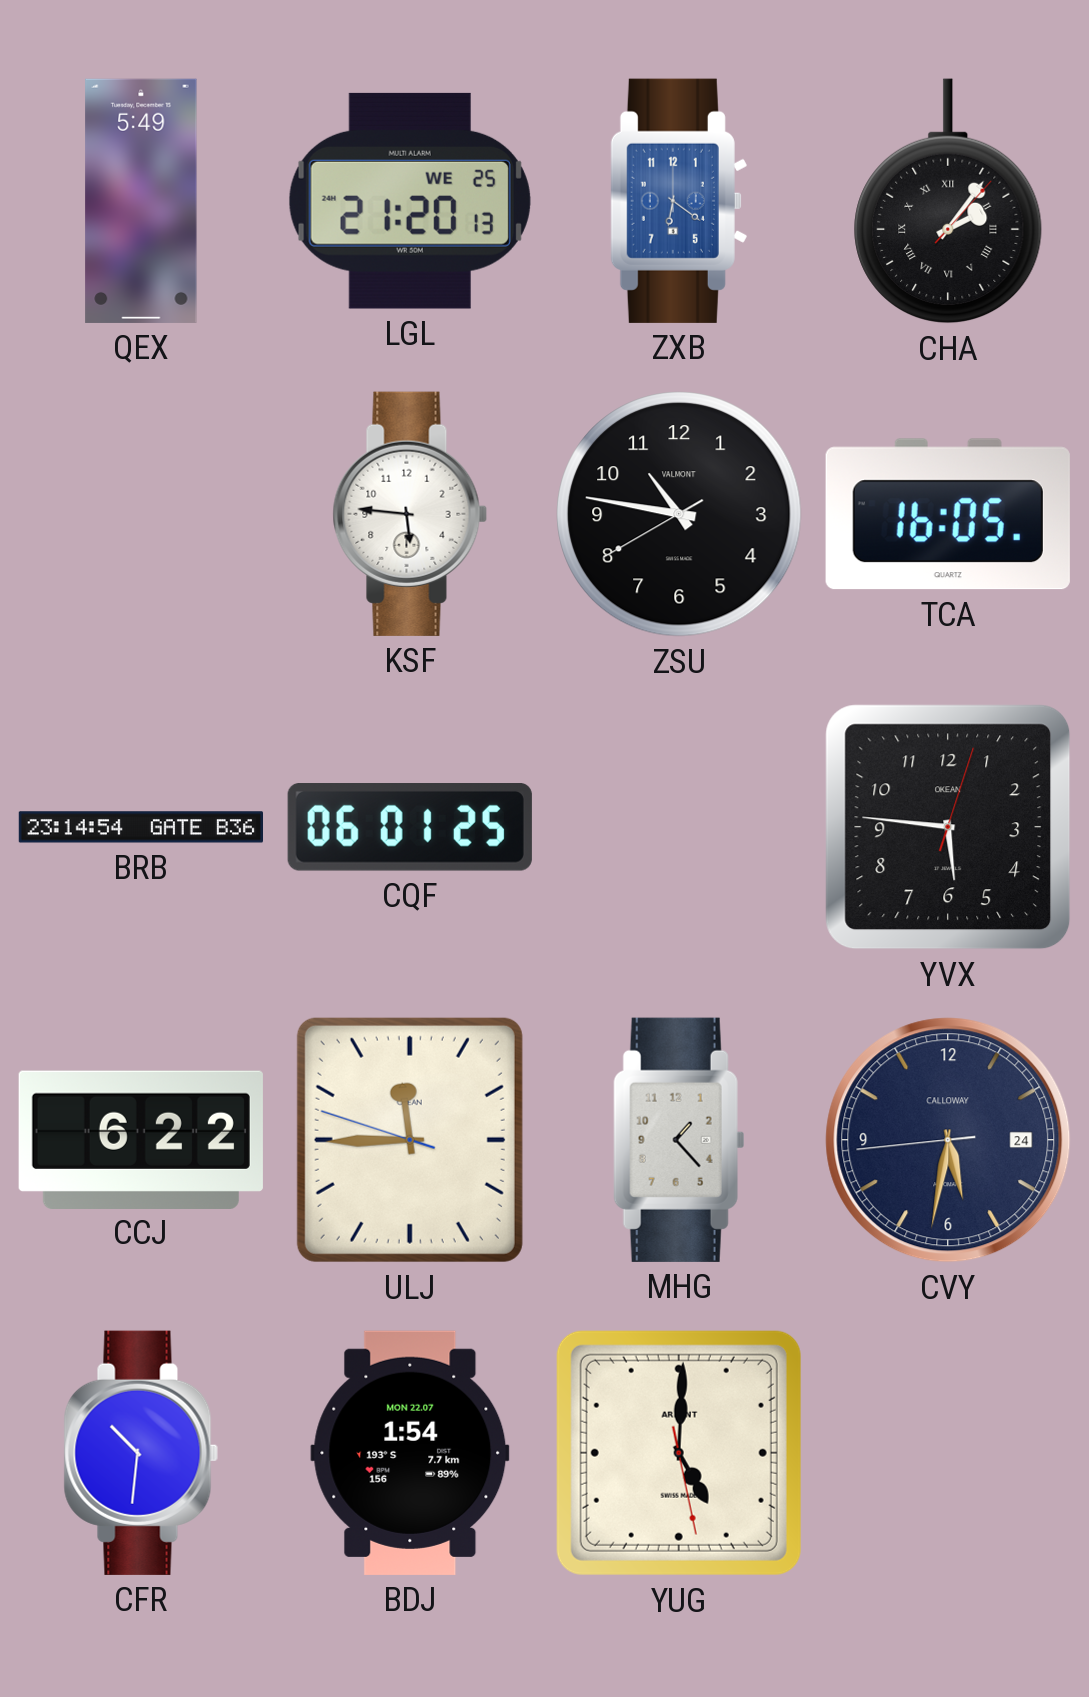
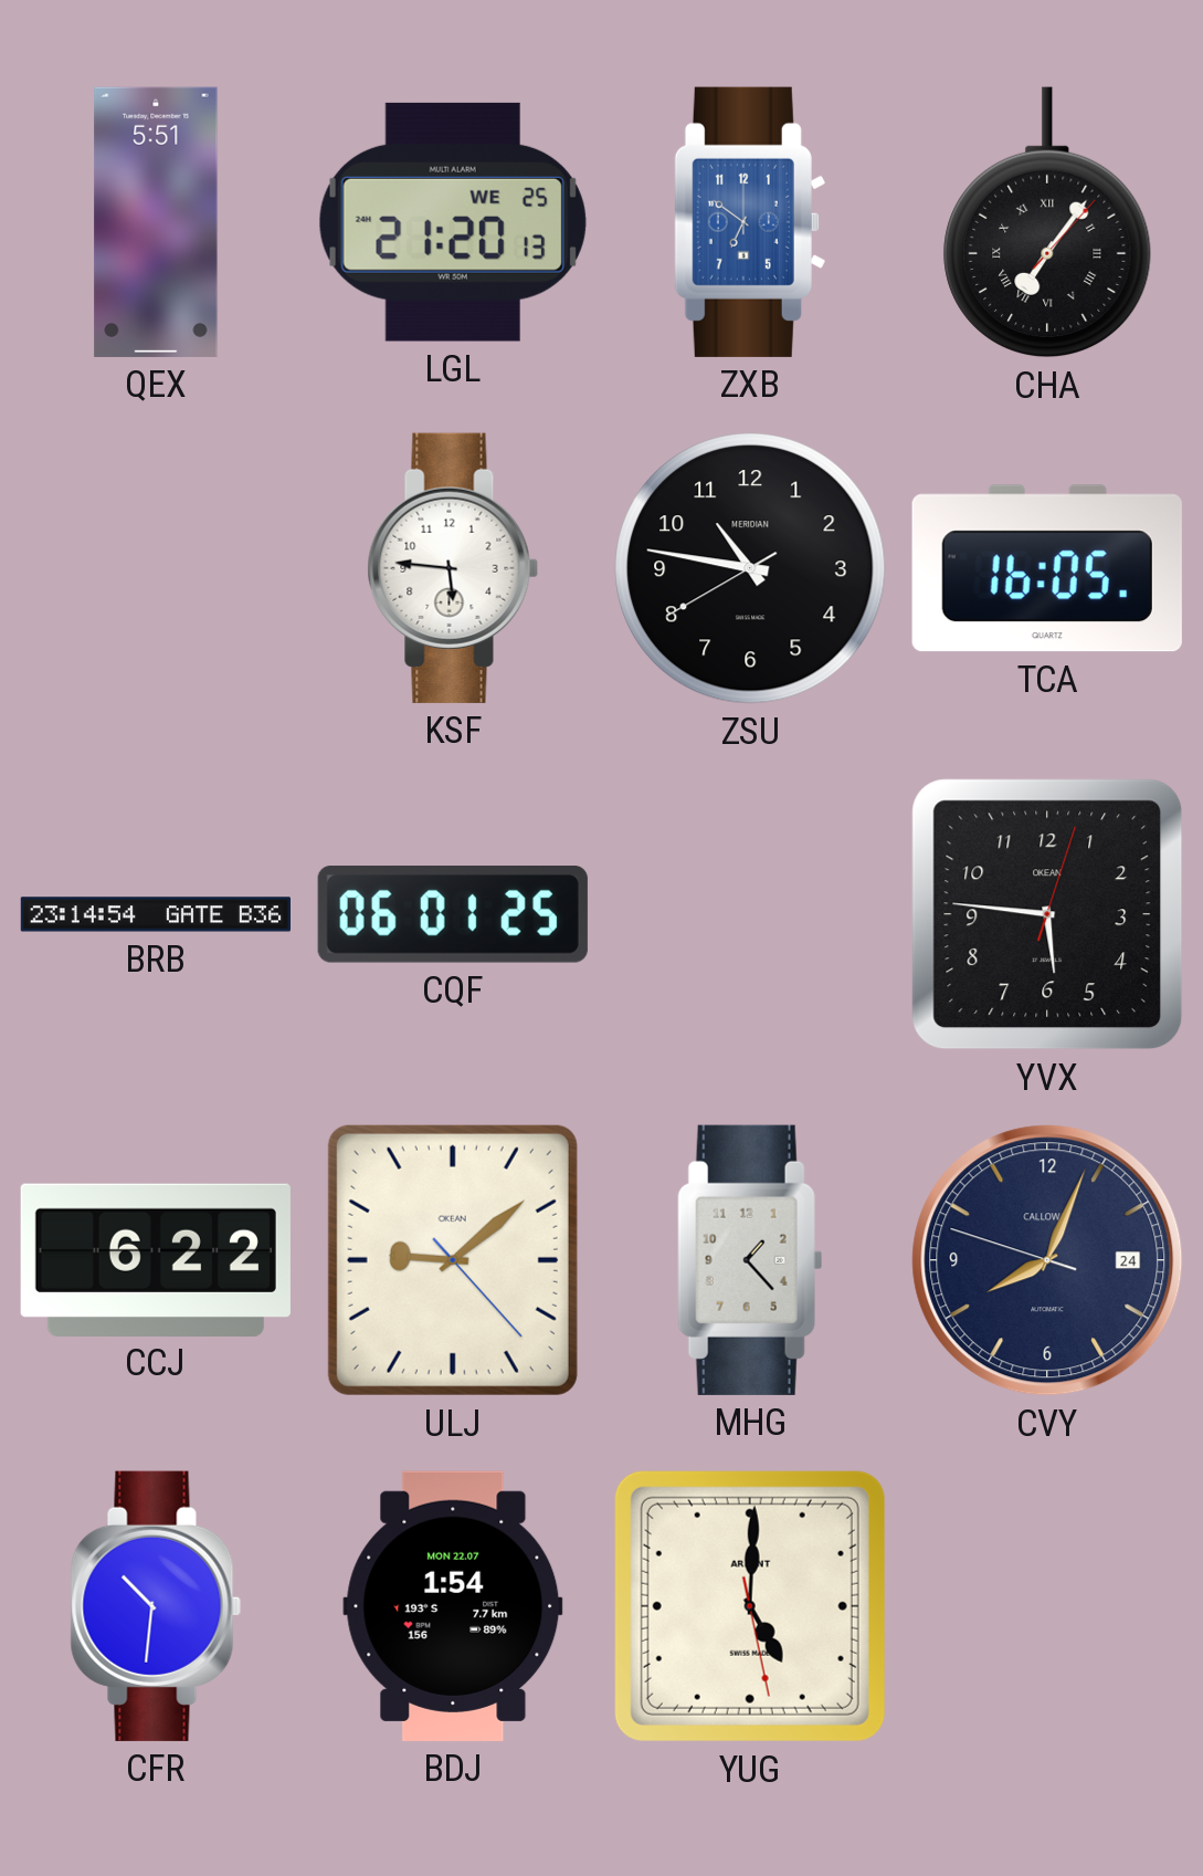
QEX: 5:49 -> 5:51
ZXB: 6:21 -> 6:51
CHA: 2:06 -> 7:06
ZSU brand: VALMONT -> MERIDIAN
ULJ: 11:44 -> 9:08
CVY: 5:31 -> 8:03
